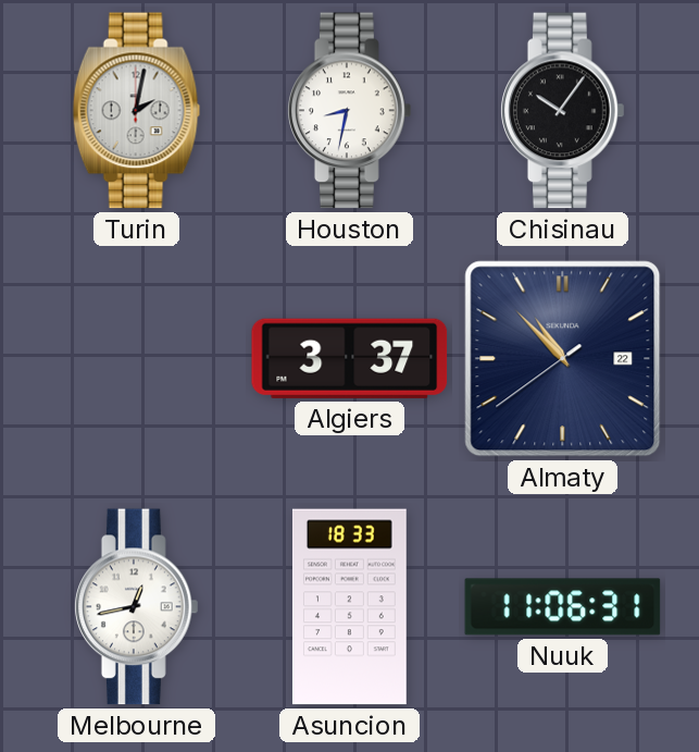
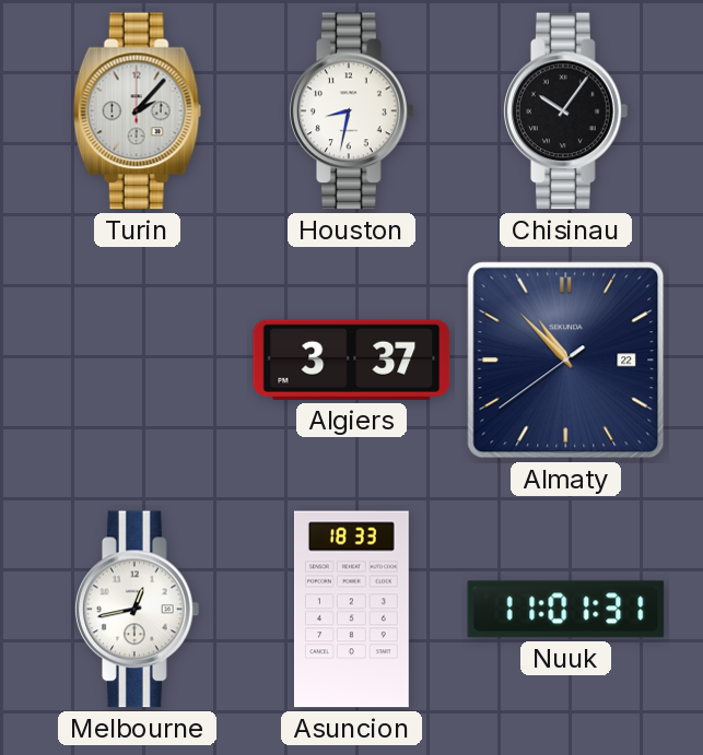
Turin: 2:02 -> 2:07
Nuuk: 11:06 -> 11:01
